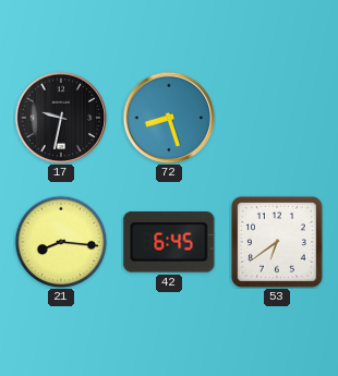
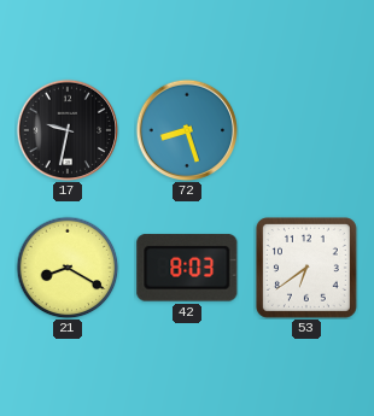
21: 8:16 -> 8:20
42: 6:45 -> 8:03
